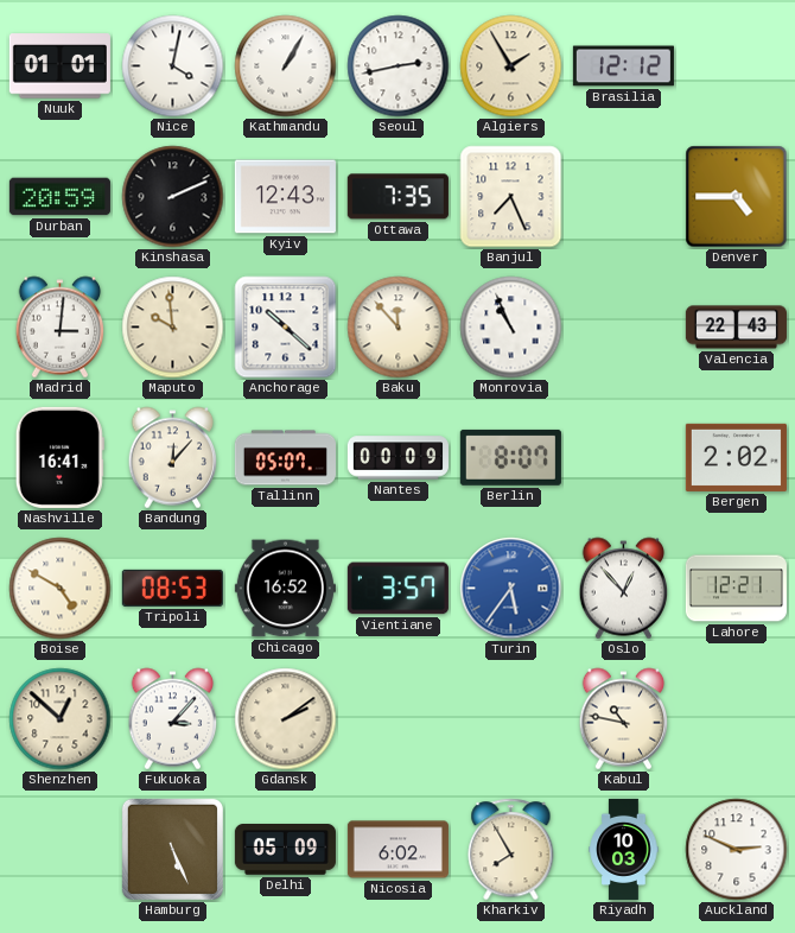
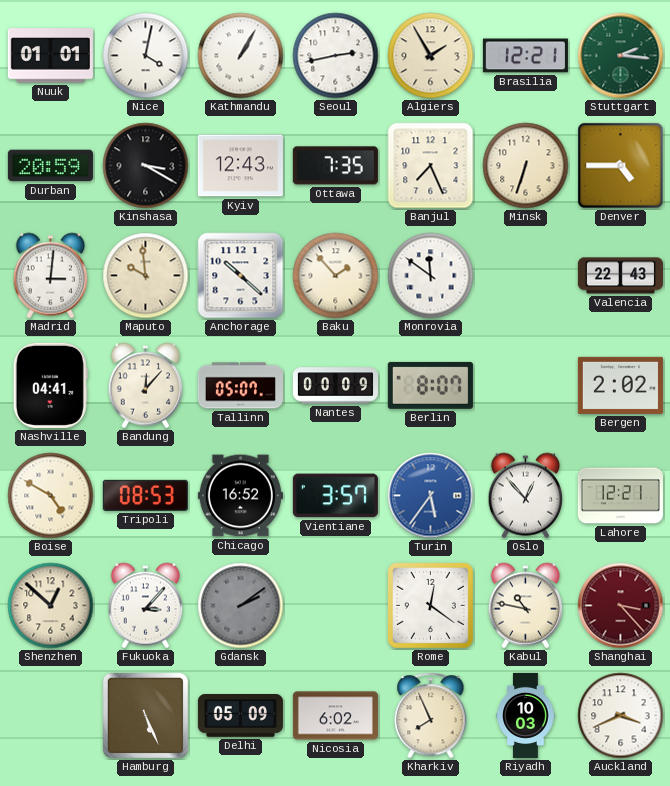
Brasilia: 12:12 -> 12:21
Stuttgart: none -> 2:16
Kinshasa: 2:11 -> 3:20
Minsk: none -> 6:33
Baku: 11:53 -> 1:53
Monrovia: 10:56 -> 11:51
Nashville: 16:41 -> 04:41
Gdansk dial: cream -> grey
Rome: none -> 12:21
Shanghai: none -> 3:23
Kharkiv: 7:55 -> 7:56
Auckland: 2:49 -> 3:41
